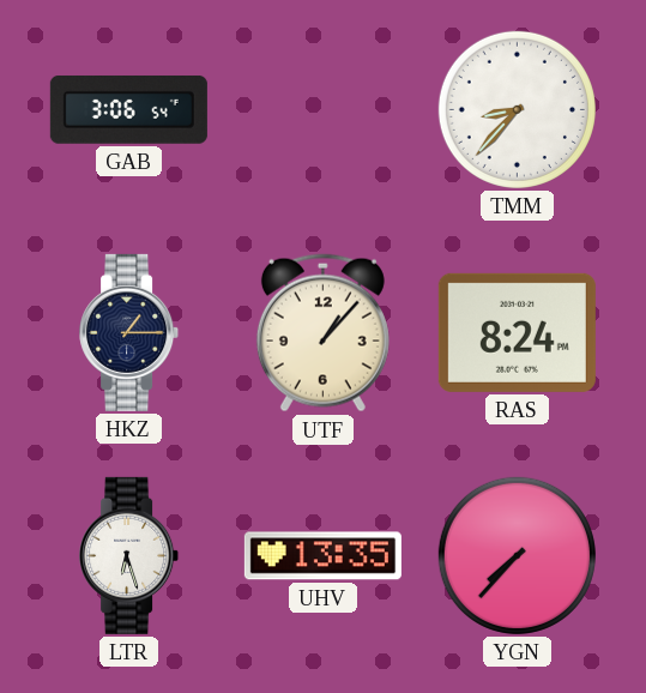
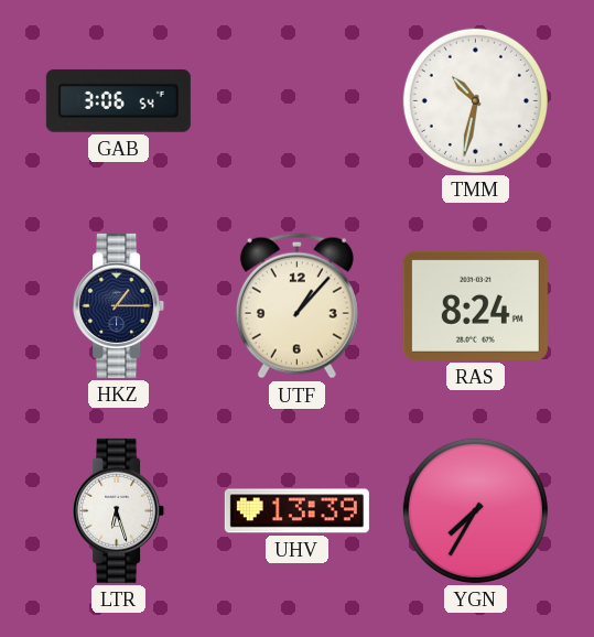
TMM: 8:37 -> 10:32
UHV: 13:35 -> 13:39
YGN: 7:37 -> 7:35
